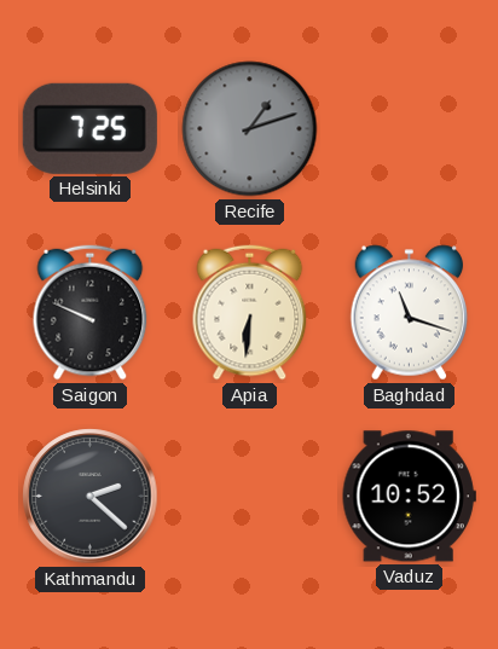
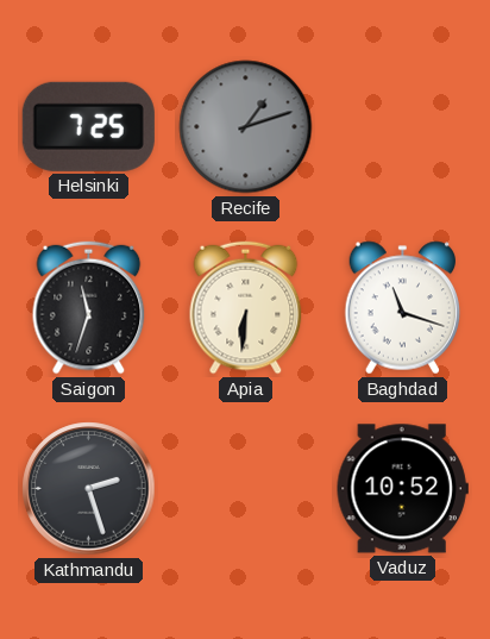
Saigon: 9:49 -> 11:33
Kathmandu: 2:22 -> 2:27
